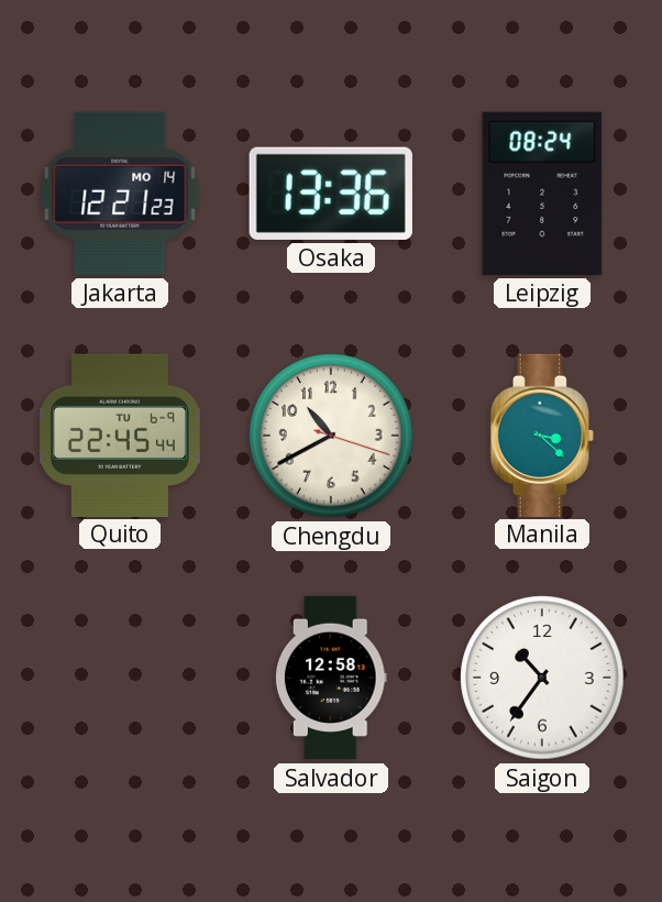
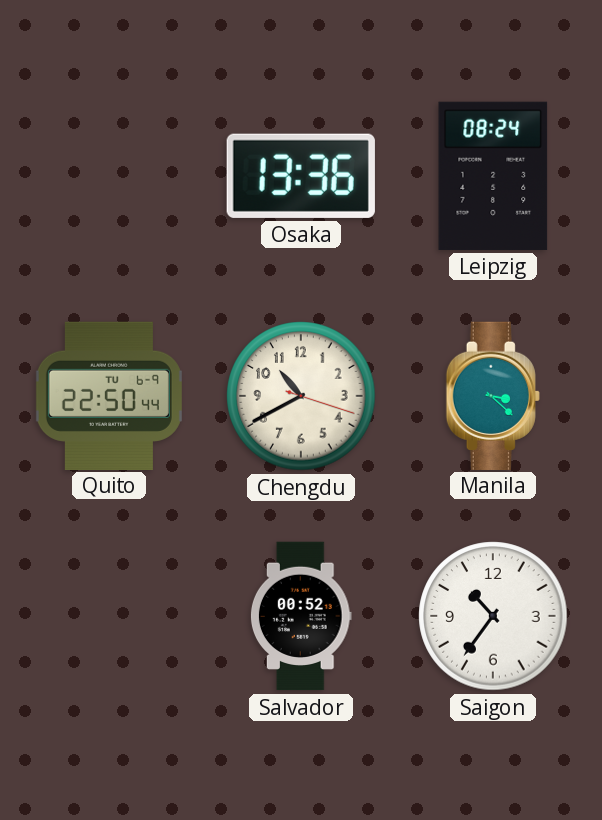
Jakarta: 12:21 -> none
Quito: 22:45 -> 22:50
Salvador: 12:58 -> 00:52
